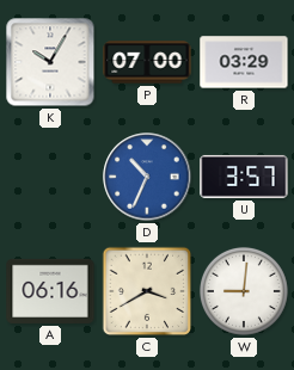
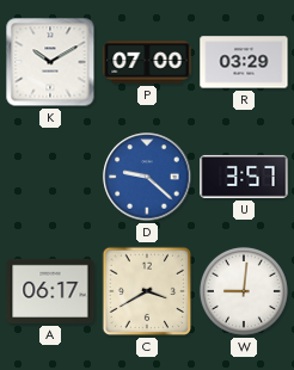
K: 10:05 -> 10:10
D: 10:34 -> 9:22
A: 06:16 -> 06:17
